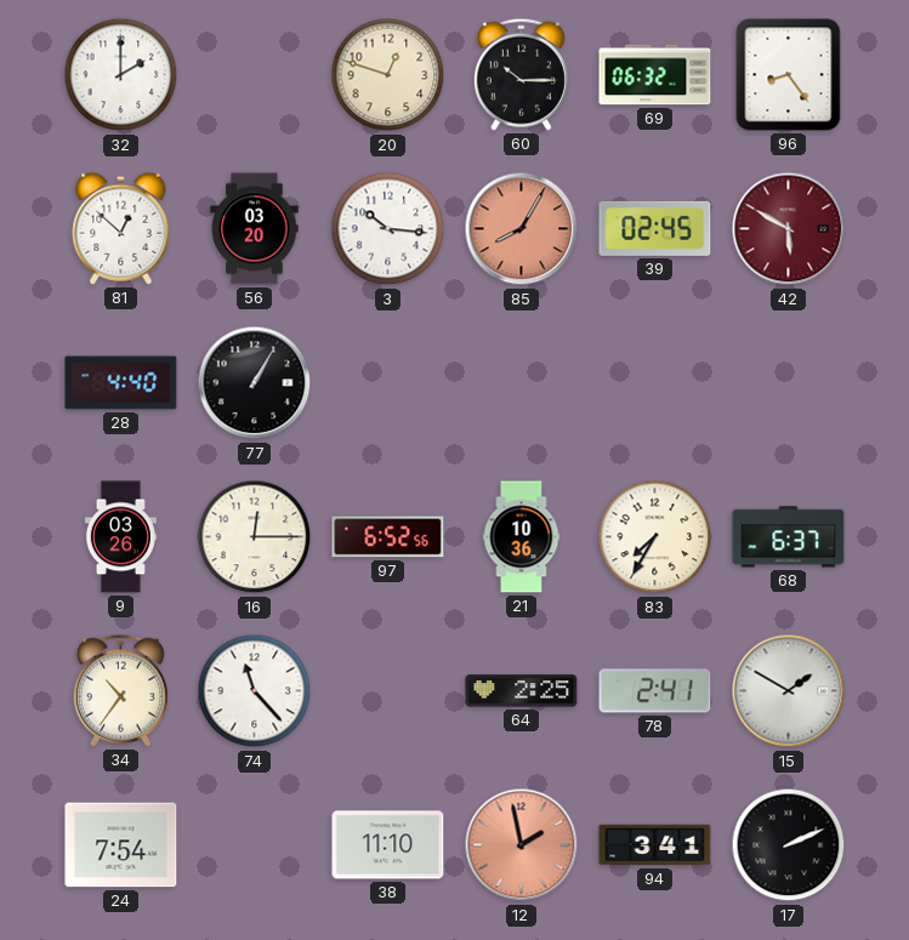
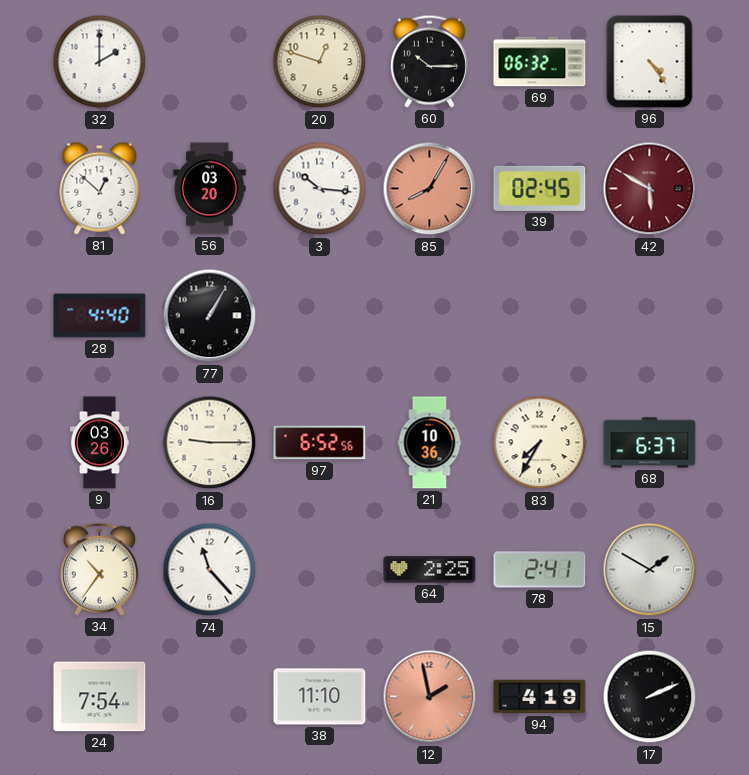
96: 8:24 -> 4:24
16: 12:15 -> 9:15
94: 3:41 -> 4:19
